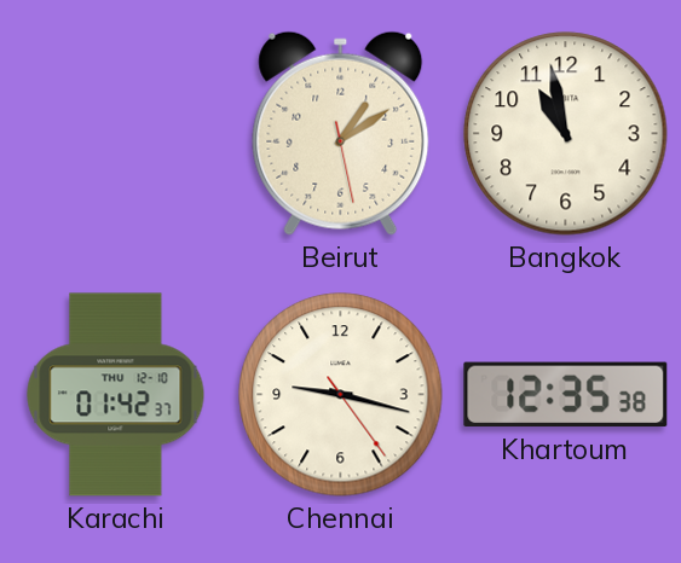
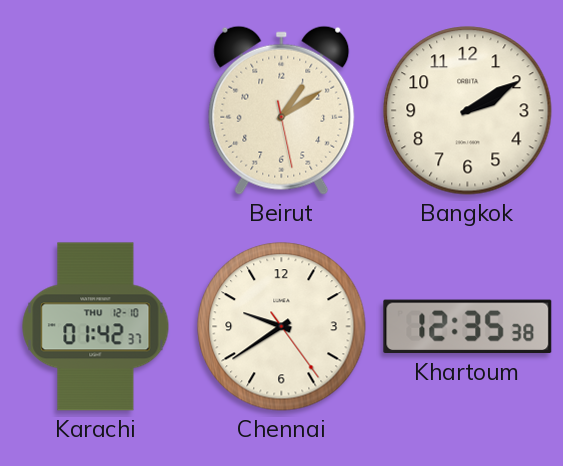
Bangkok: 10:58 -> 2:10
Chennai: 9:17 -> 9:39
